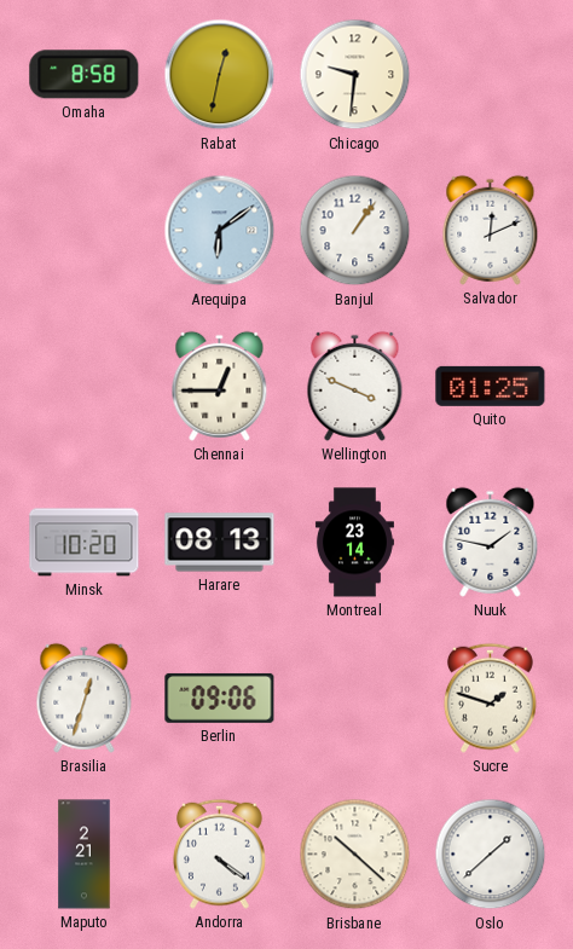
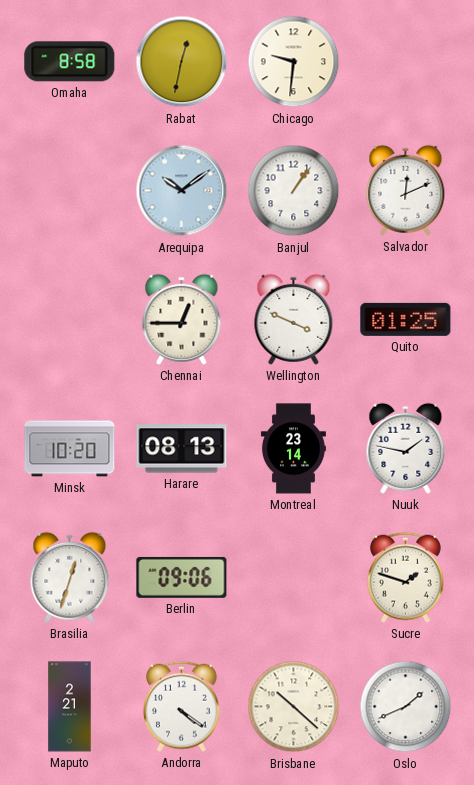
Arequipa: 6:09 -> 10:09
Oslo: 1:38 -> 1:41
